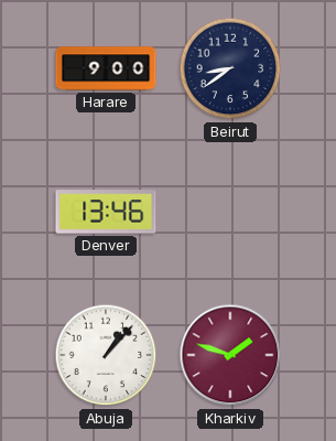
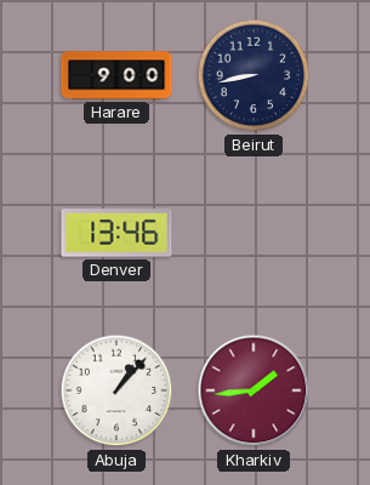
Beirut: 8:39 -> 8:43
Kharkiv: 1:48 -> 1:44
